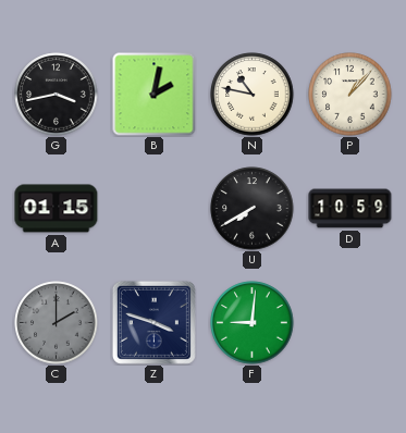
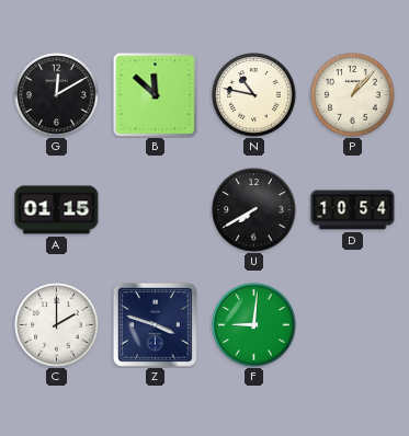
G: 3:43 -> 12:10
B: 2:02 -> 11:52
D: 10:59 -> 10:54
C dial: grey -> white
